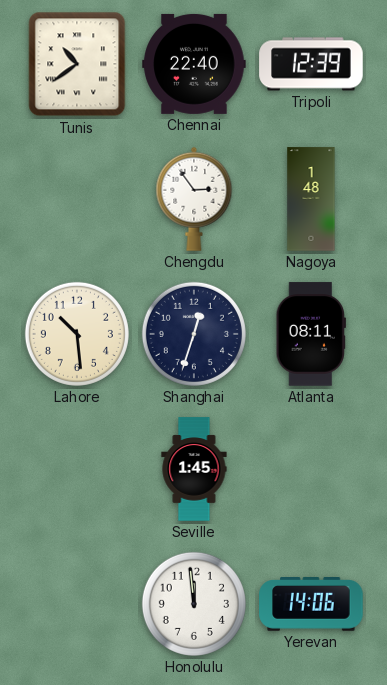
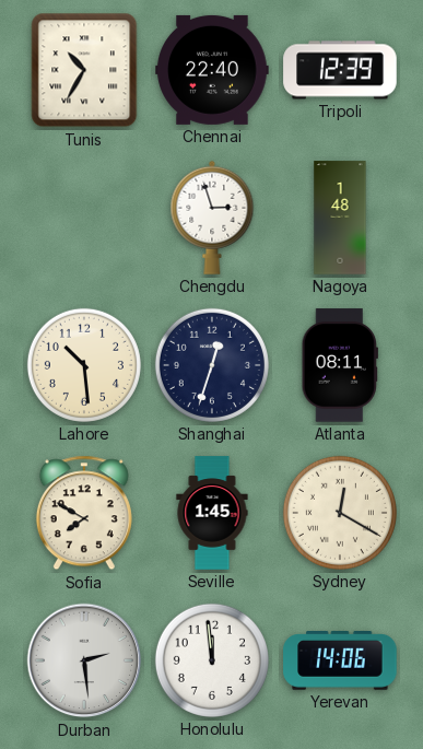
Tunis: 10:39 -> 10:35
Chengdu: 2:54 -> 2:57
Sofia: none -> 7:50
Sydney: none -> 12:20
Durban: none -> 2:29
